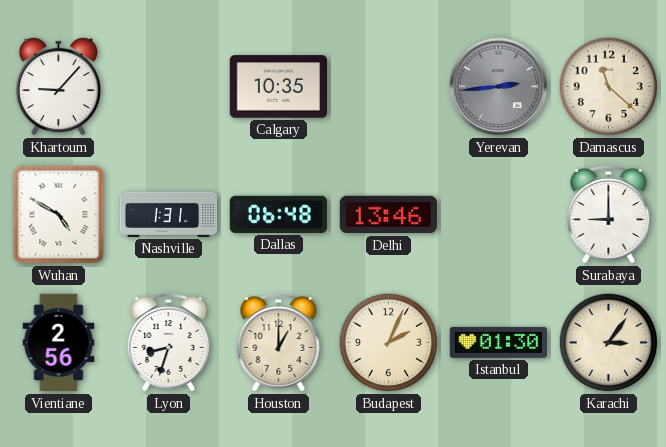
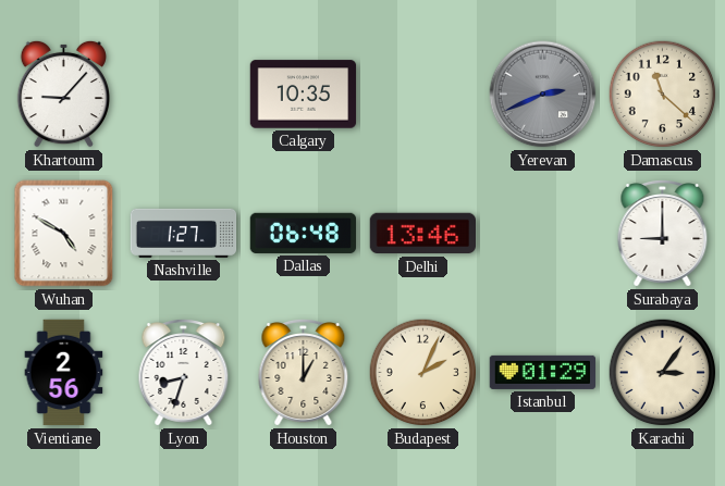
Yerevan: 2:44 -> 2:41
Nashville: 1:31 -> 1:27
Istanbul: 01:30 -> 01:29
